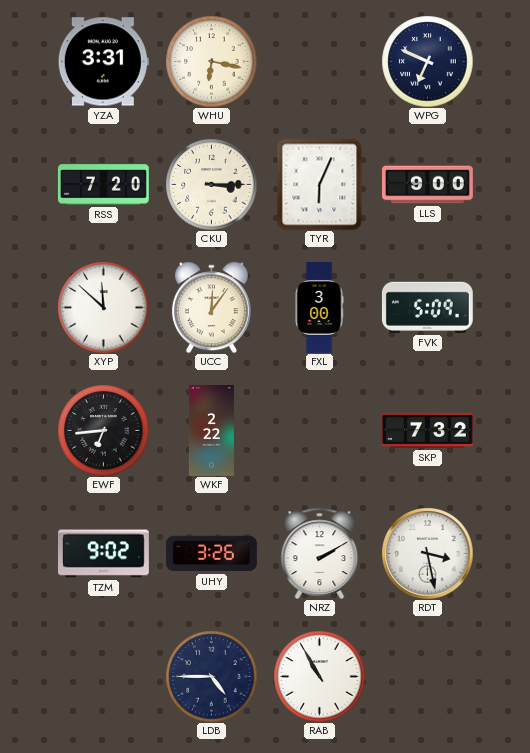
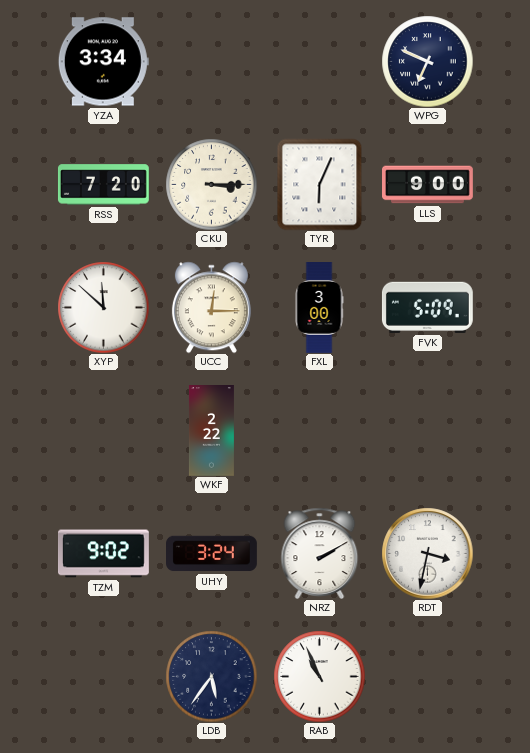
YZA: 3:31 -> 3:34
WHU: 6:17 -> none
UCC: 12:06 -> 12:15
EWF: 6:44 -> none
SKP: 7:32 -> none
UHY: 3:26 -> 3:24
RDT: 3:28 -> 3:32
LDB: 4:45 -> 5:36
RAB: 10:55 -> 10:56
